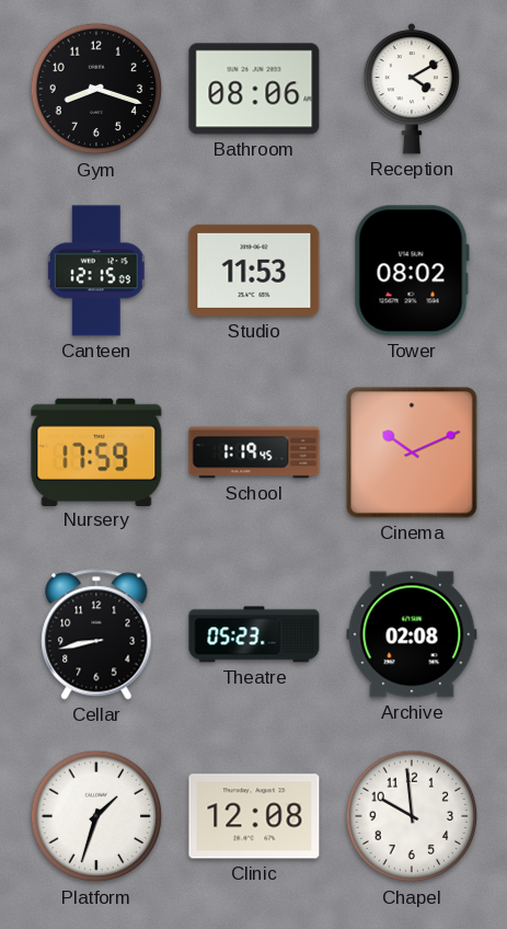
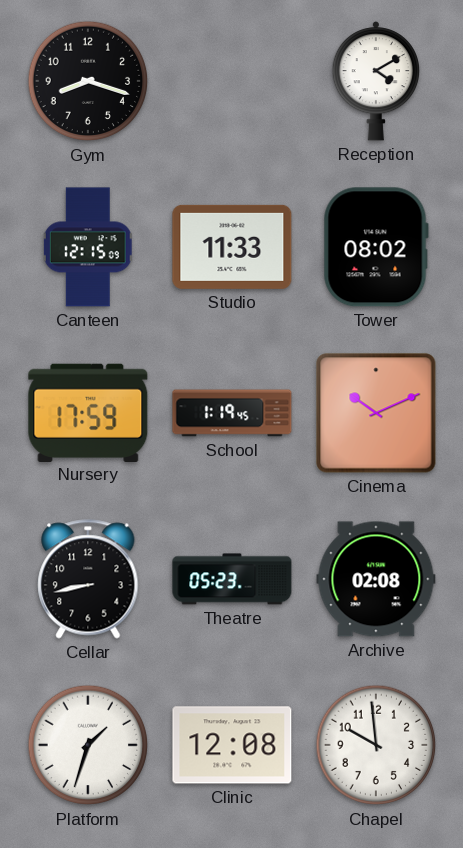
Bathroom: 08:06 -> none
Studio: 11:53 -> 11:33
